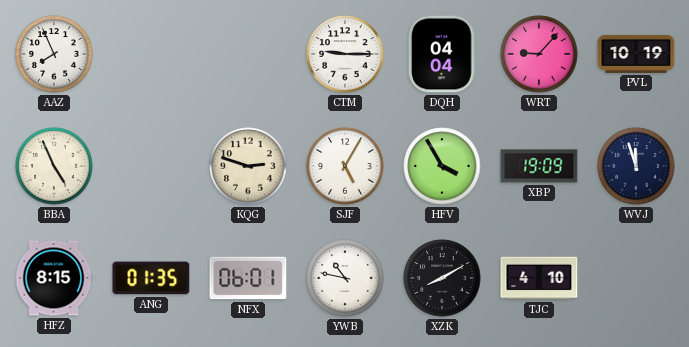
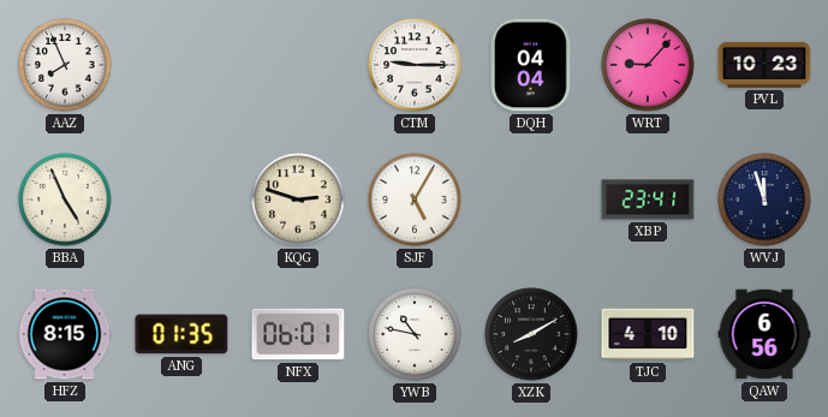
PVL: 10:19 -> 10:23
HFV: 3:55 -> none
XBP: 19:09 -> 23:41
QAW: none -> 6:56
